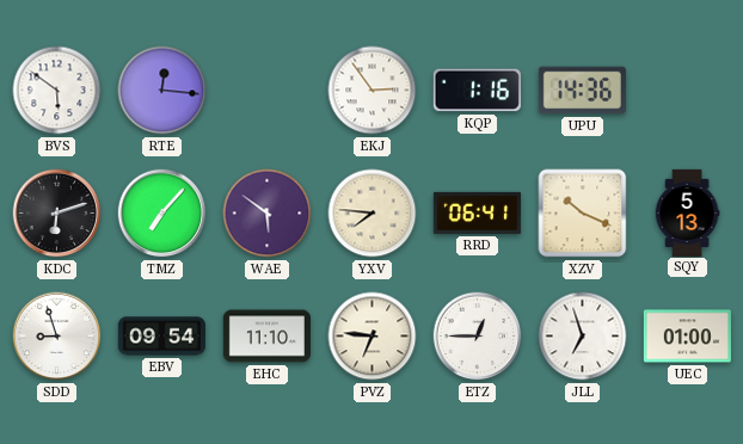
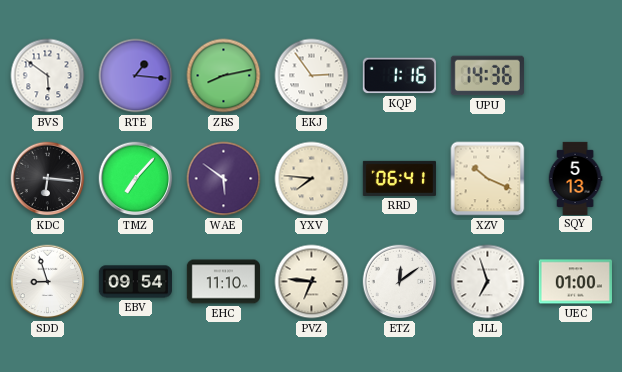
RTE: 12:16 -> 1:16
ZRS: none -> 8:13
KDC: 6:12 -> 6:16
ETZ: 12:45 -> 12:09
